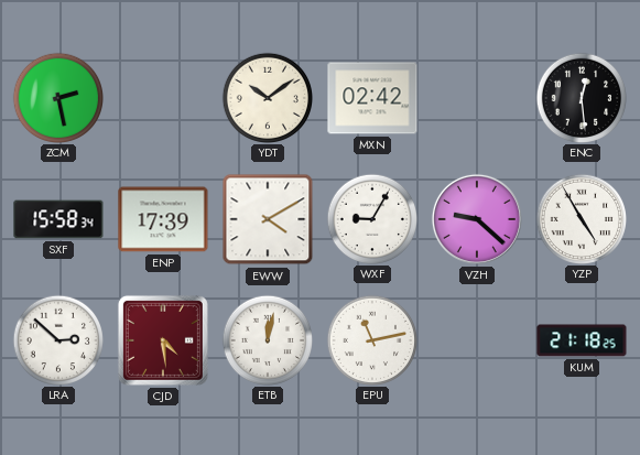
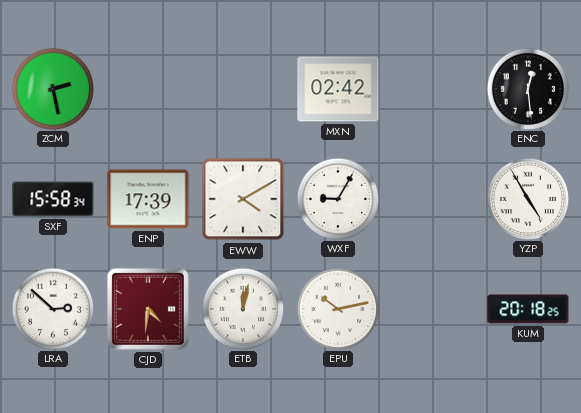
YDT: 10:09 -> none
VZH: 9:22 -> none
CJD: 4:29 -> 4:31
EPU: 11:13 -> 10:13
KUM: 21:18 -> 20:18
